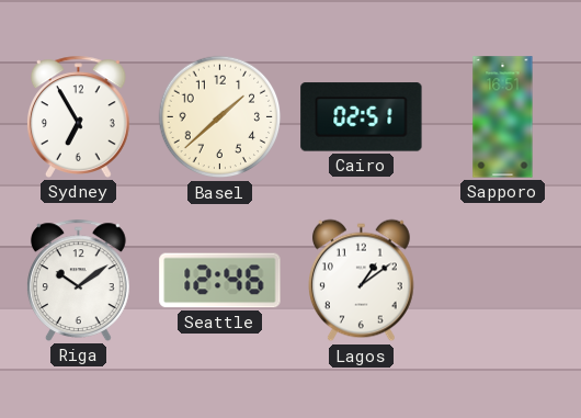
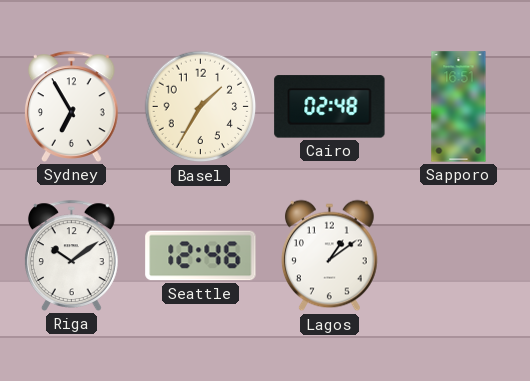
Basel: 1:38 -> 1:35
Cairo: 02:51 -> 02:48
